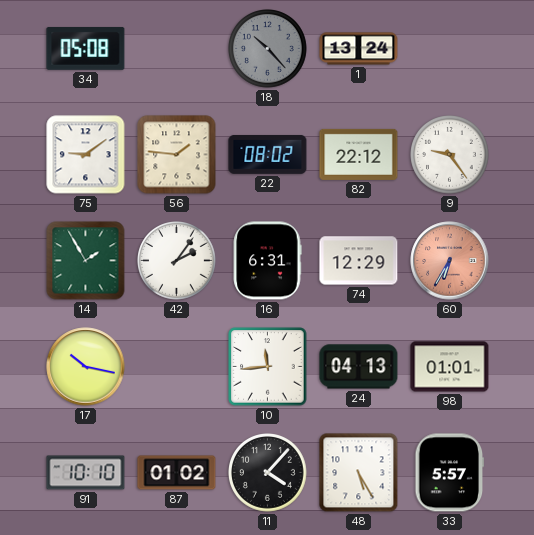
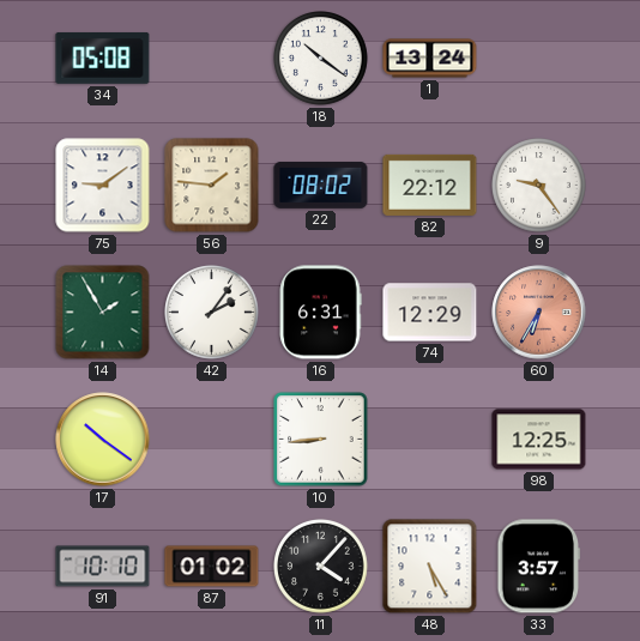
18: 10:23 -> 10:21
18 dial: grey -> white
17: 10:17 -> 10:21
10: 11:44 -> 8:44
24: 04:13 -> none
98: 01:01 -> 12:25
33: 5:57 -> 3:57
